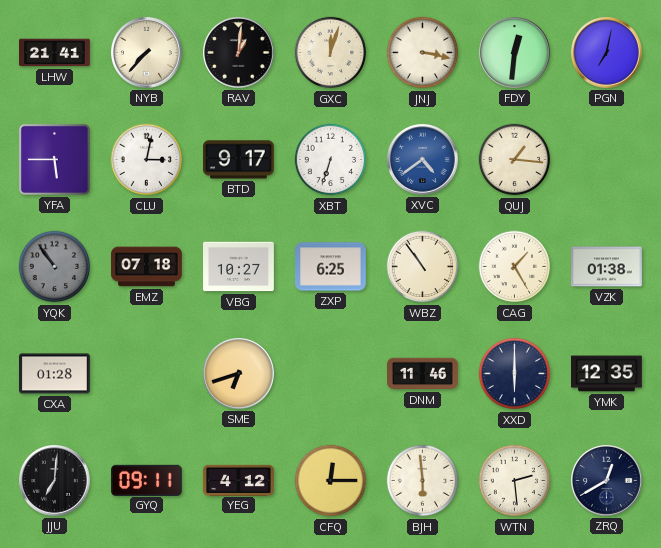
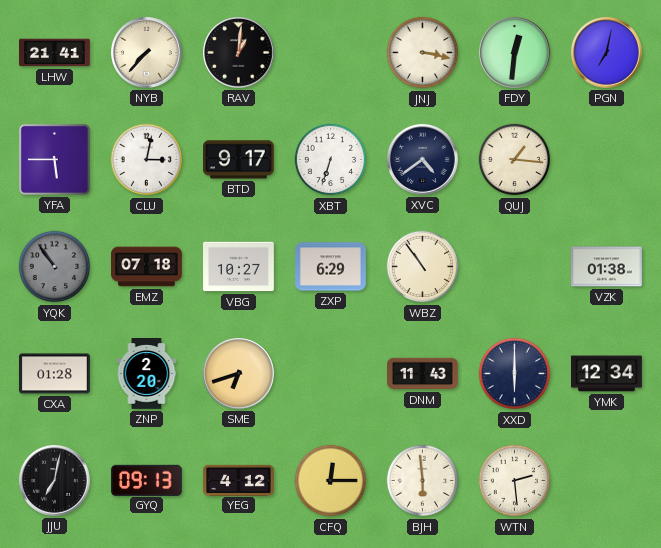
GXC: 12:03 -> none
XVC dial: blue -> navy
ZXP: 6:25 -> 6:29
CAG: 1:25 -> none
ZNP: none -> 2:20
DNM: 11:46 -> 11:43
YMK: 12:35 -> 12:34
JJU: 7:01 -> 7:02
GYQ: 09:11 -> 09:13
ZRQ: 12:40 -> none
